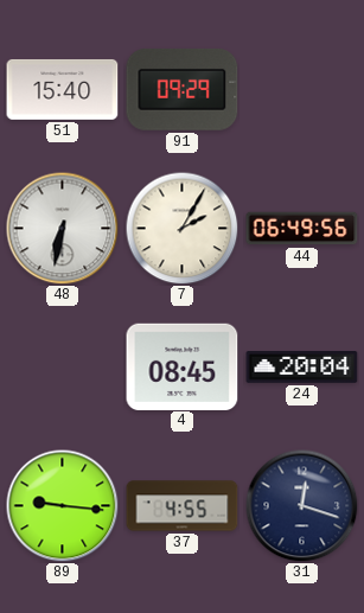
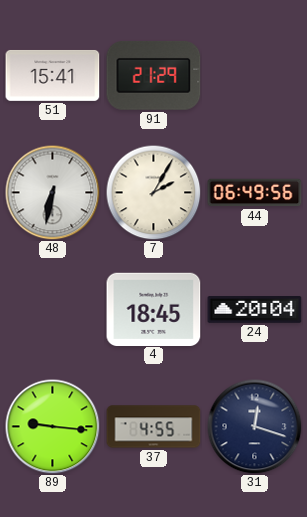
51: 15:40 -> 15:41
91: 09:29 -> 21:29
4: 08:45 -> 18:45
